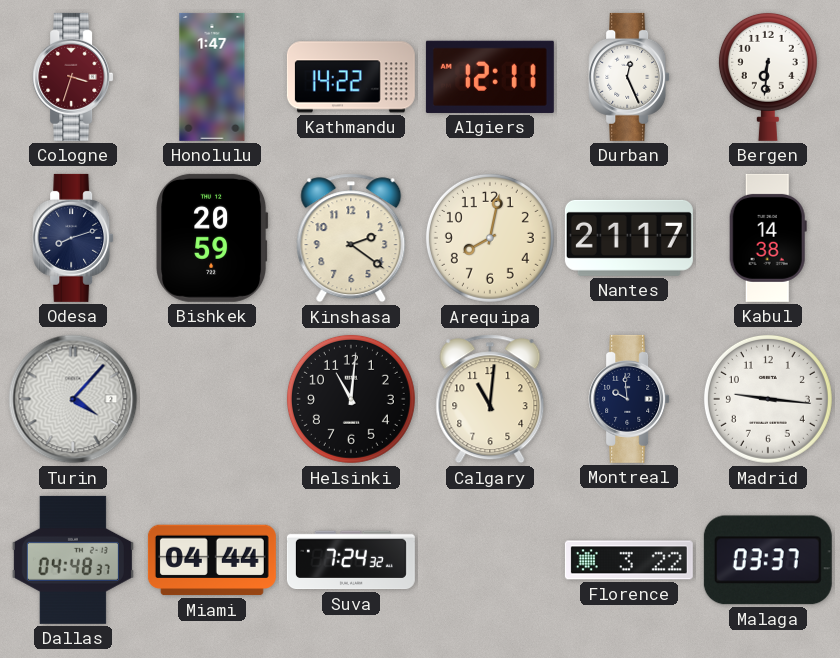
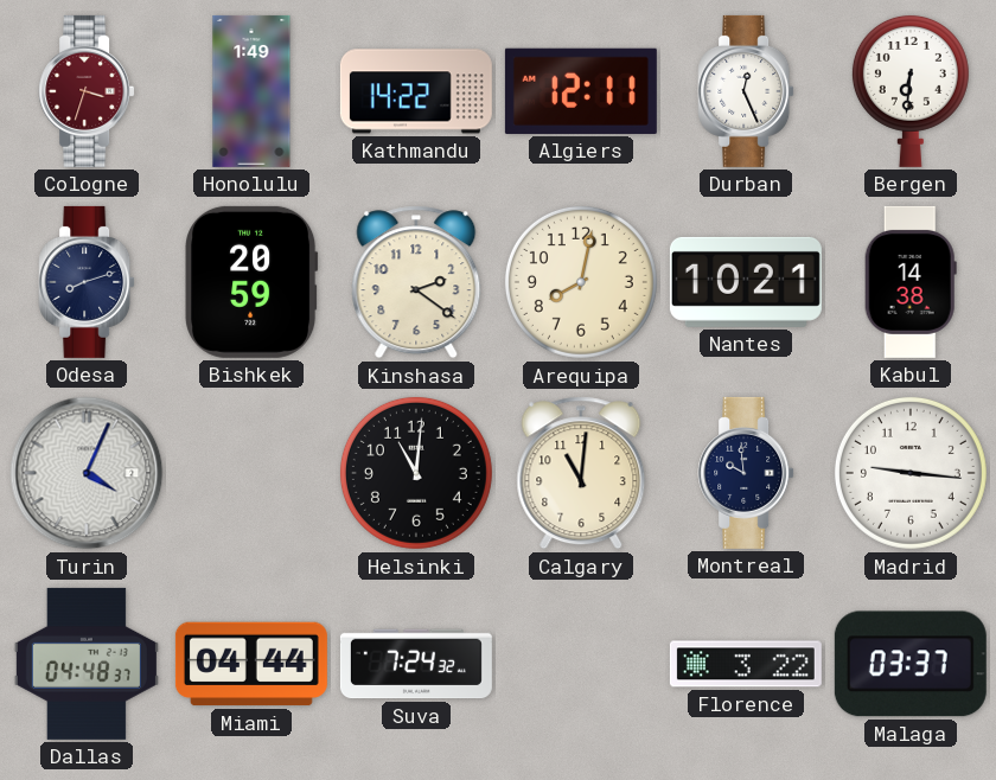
Honolulu: 1:47 -> 1:49
Nantes: 21:17 -> 10:21
Turin: 4:07 -> 4:04
